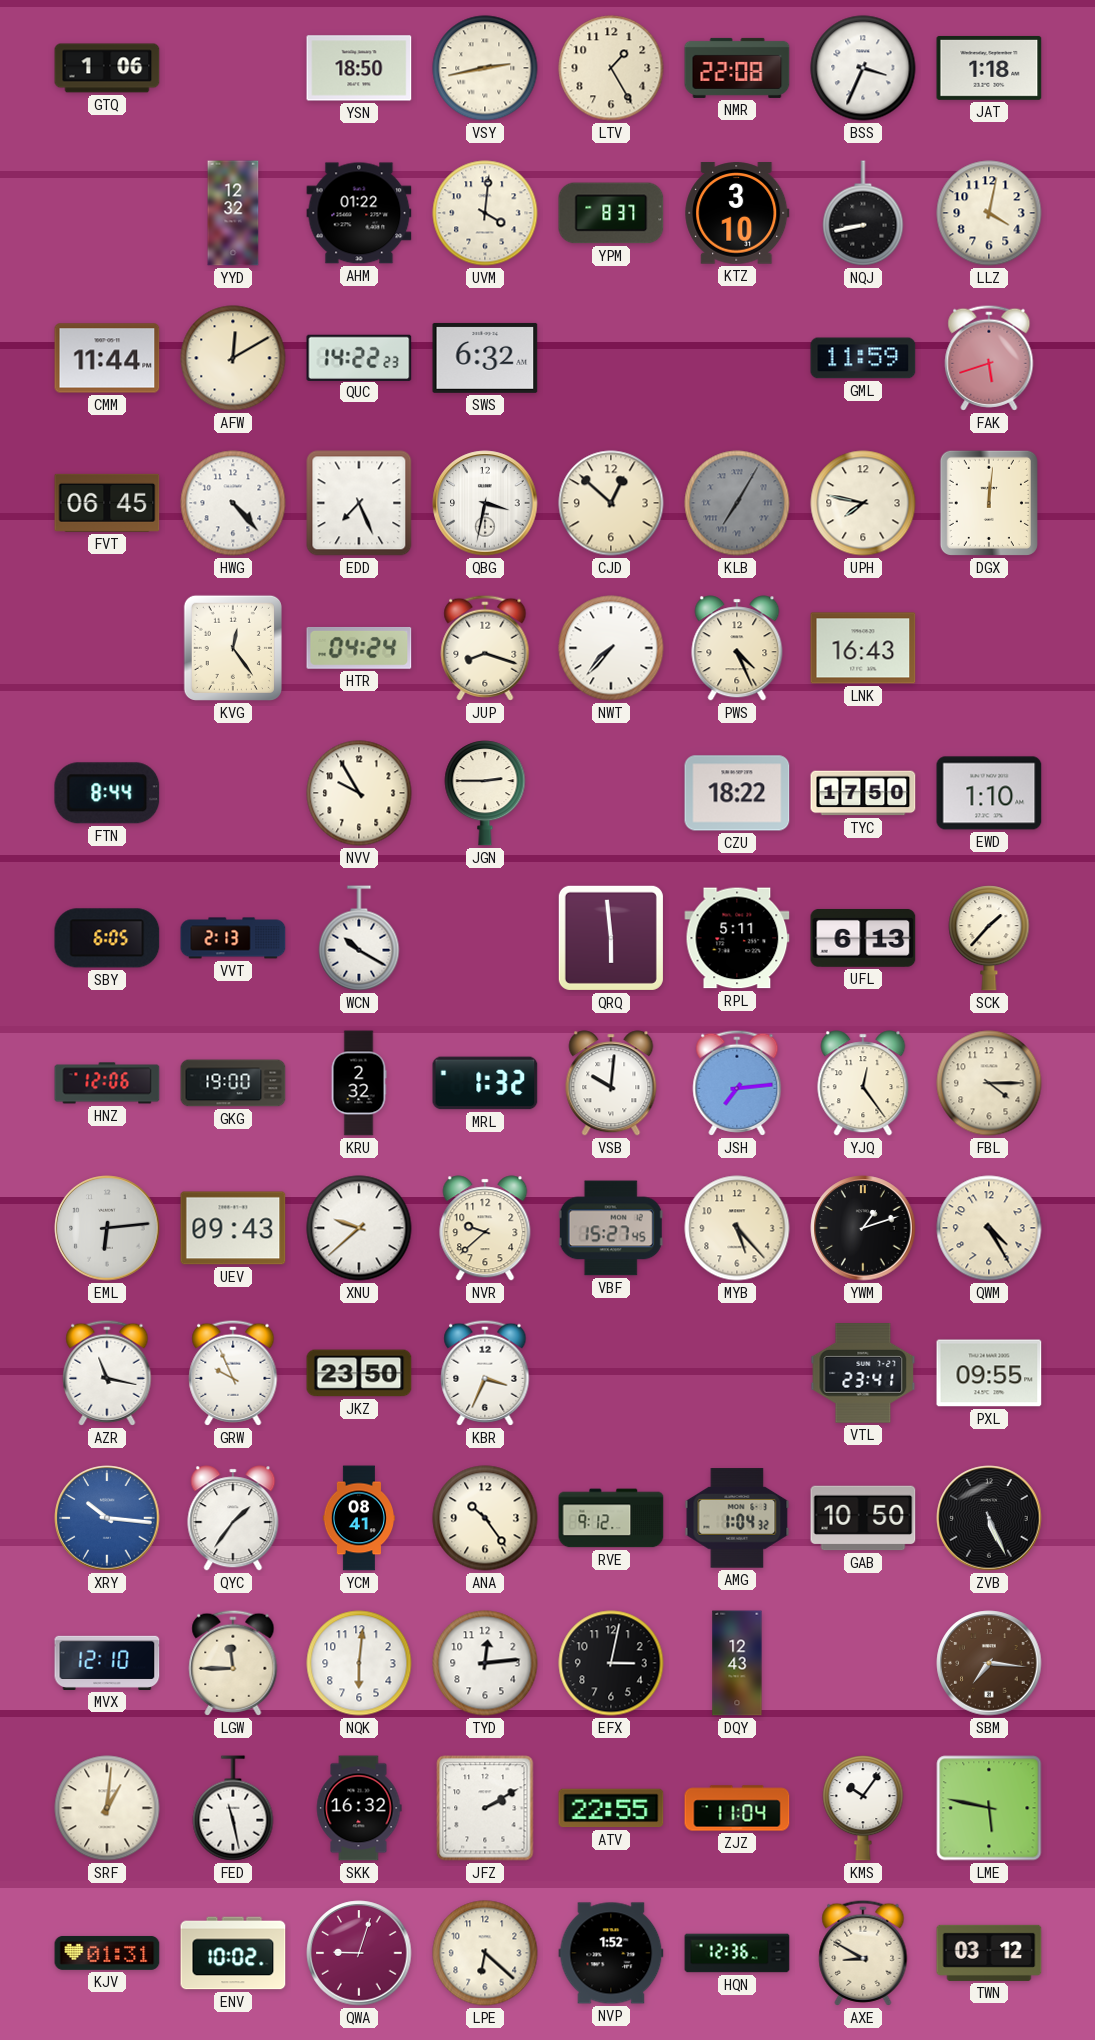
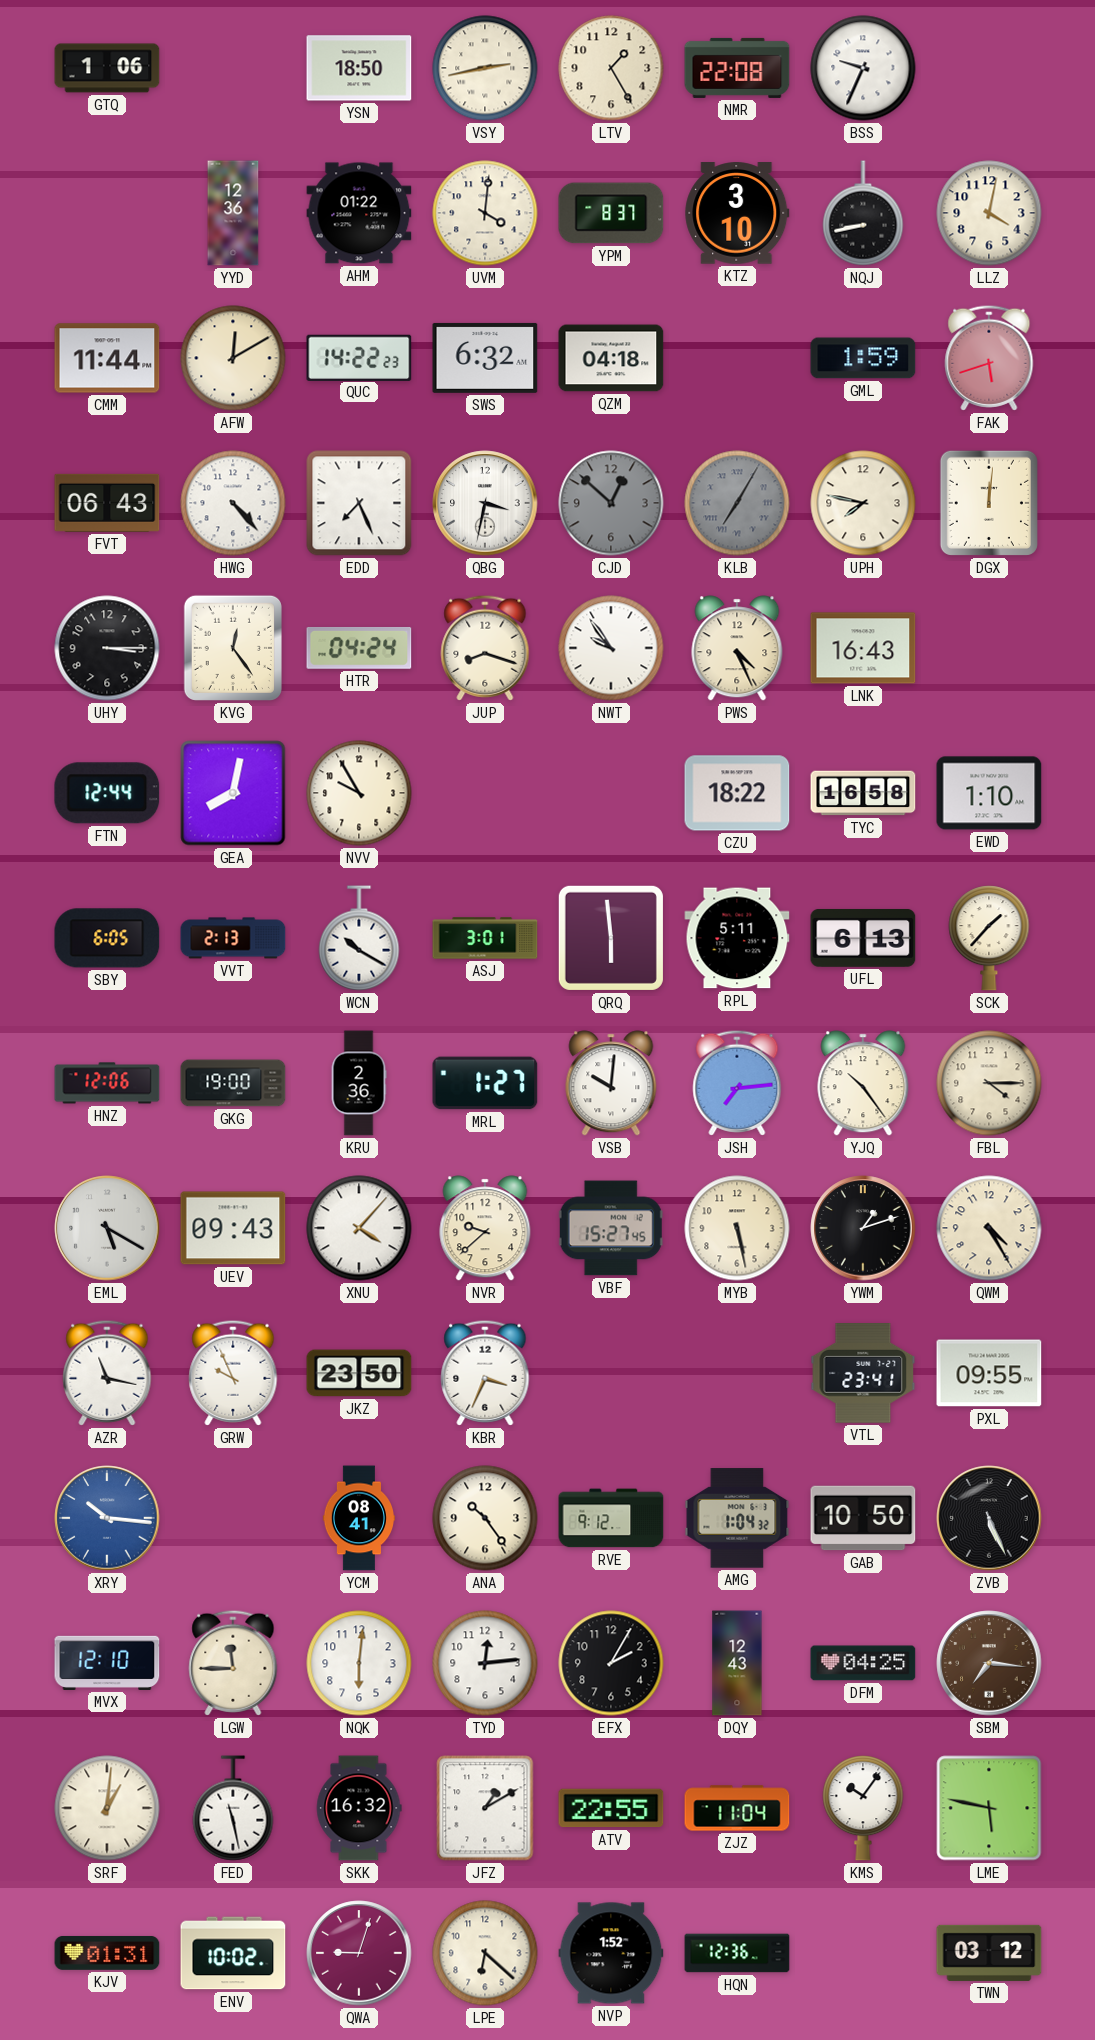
BSS: 3:34 -> 9:34
JAT: 1:18 -> none
YYD: 12:32 -> 12:36
QZM: none -> 04:18
GML: 11:59 -> 1:59
FVT: 06:45 -> 06:43
CJD dial: cream -> grey
UHY: none -> 3:15
NWT: 7:37 -> 9:54
FTN: 8:44 -> 12:44
GEA: none -> 8:02
JGN: 2:45 -> none
TYC: 17:50 -> 16:58
ASJ: none -> 3:01
KRU: 2:32 -> 2:36
MRL: 1:32 -> 1:27
YJQ: 12:24 -> 10:24
EML: 6:14 -> 5:20
XNU: 9:38 -> 4:07
MYB: 5:23 -> 5:28
QYC: 1:36 -> none
EFX: 3:02 -> 2:05
DFM: none -> 04:25
JFZ: 2:10 -> 1:10
AXE: 8:50 -> none
